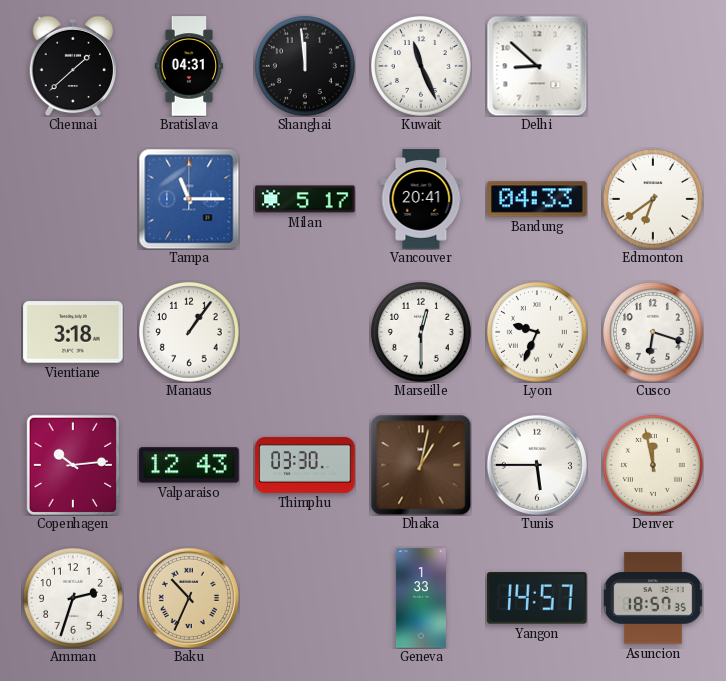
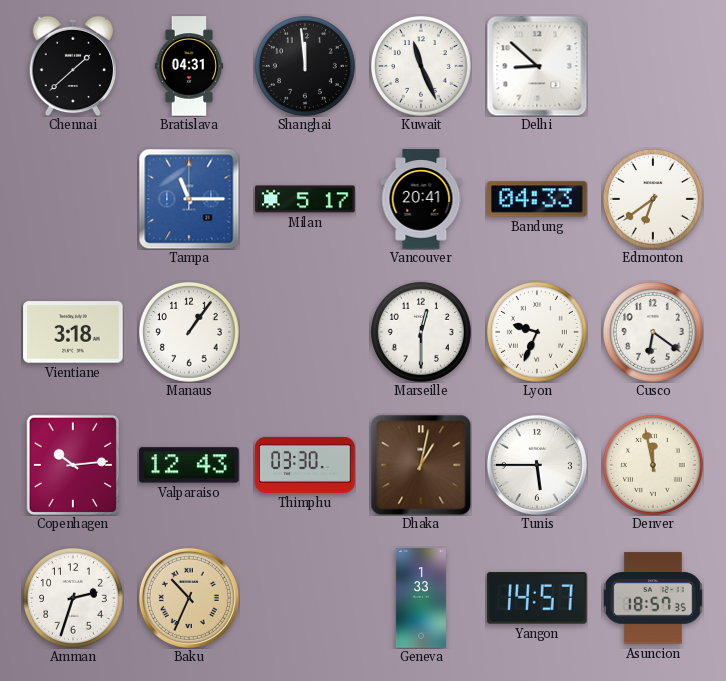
Cusco: 6:18 -> 6:21
